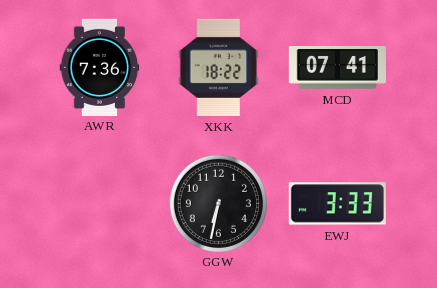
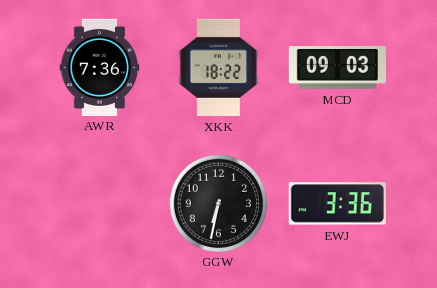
MCD: 07:41 -> 09:03
EWJ: 3:33 -> 3:36
